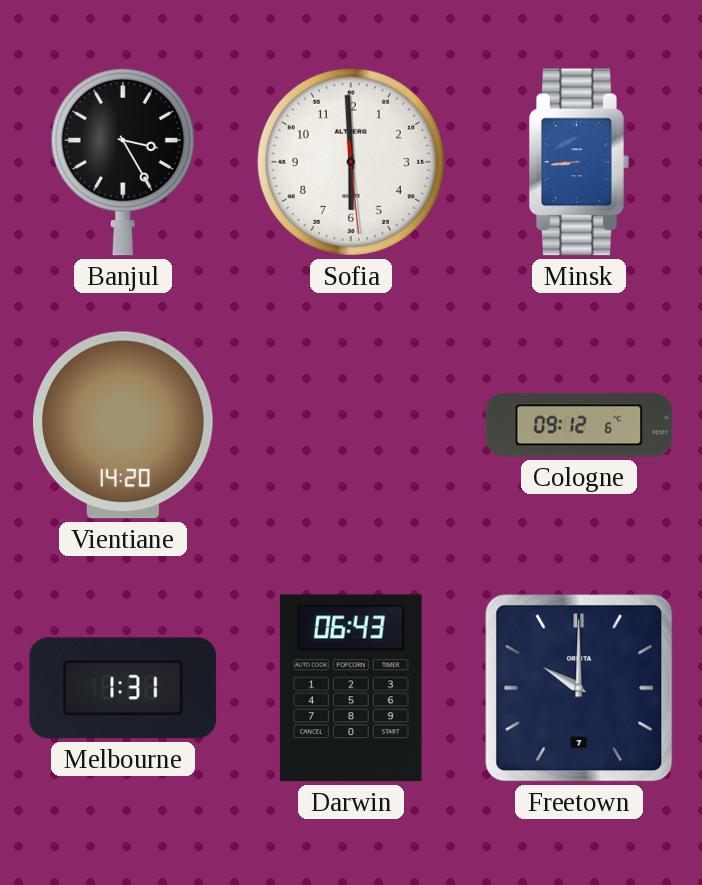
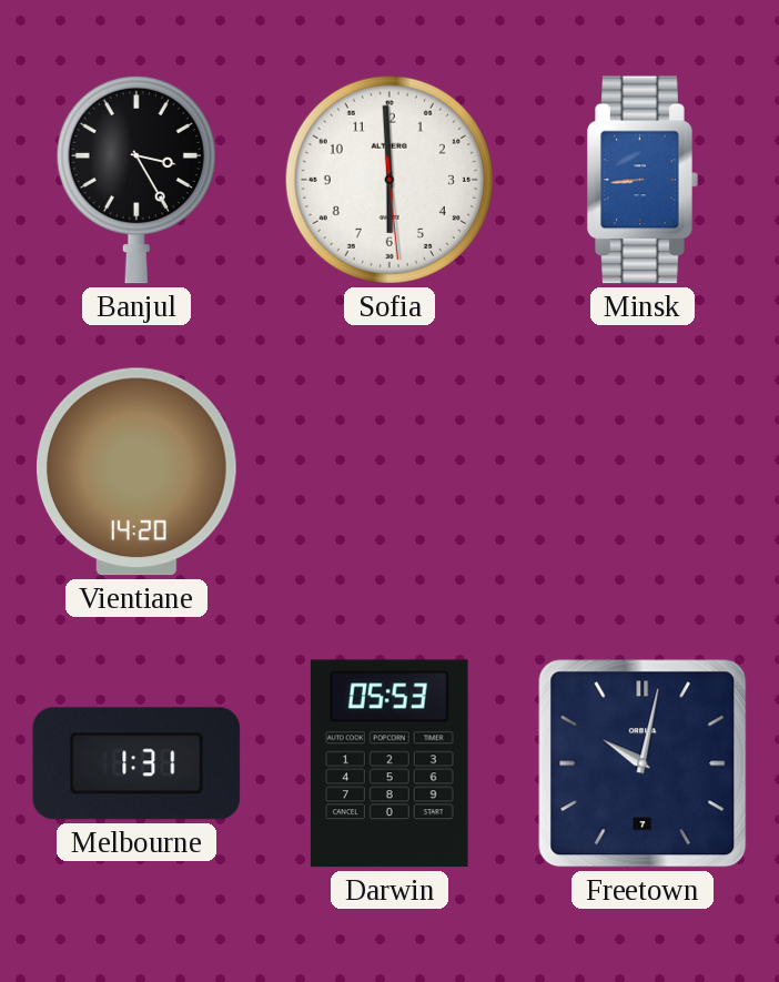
Cologne: 09:12 -> none
Darwin: 06:43 -> 05:53
Freetown: 10:00 -> 10:02
